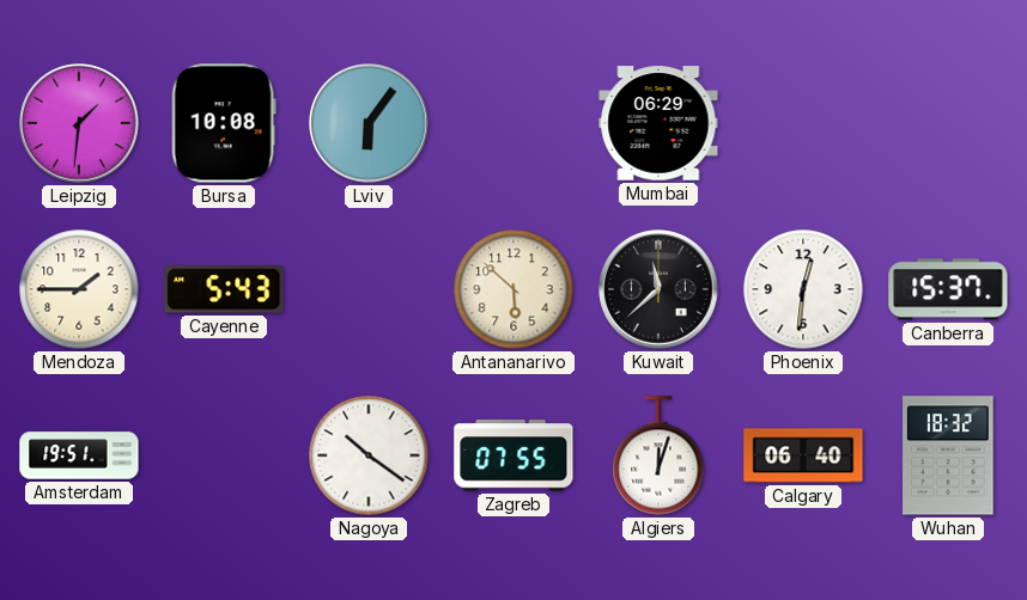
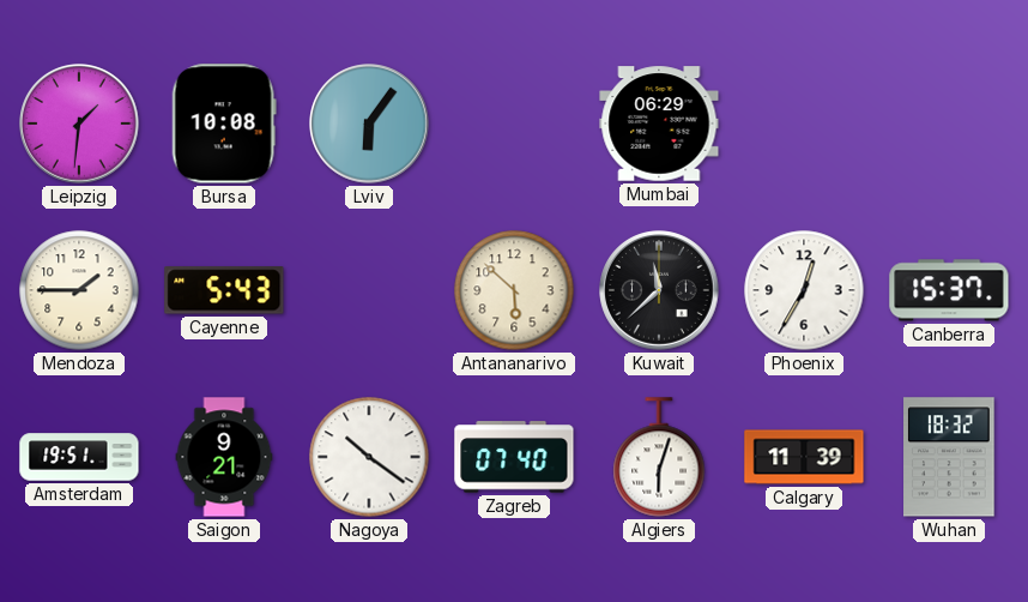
Phoenix: 12:31 -> 12:35
Saigon: none -> 9:21
Zagreb: 07:55 -> 07:40
Algiers: 12:03 -> 6:03
Calgary: 06:40 -> 11:39
